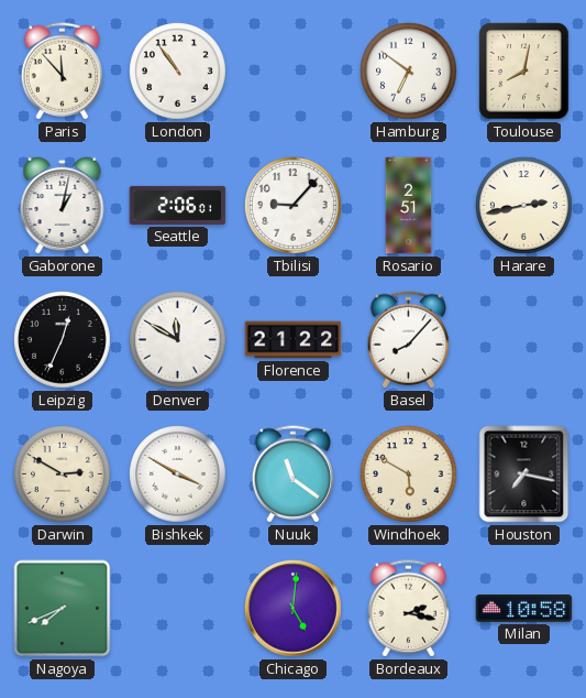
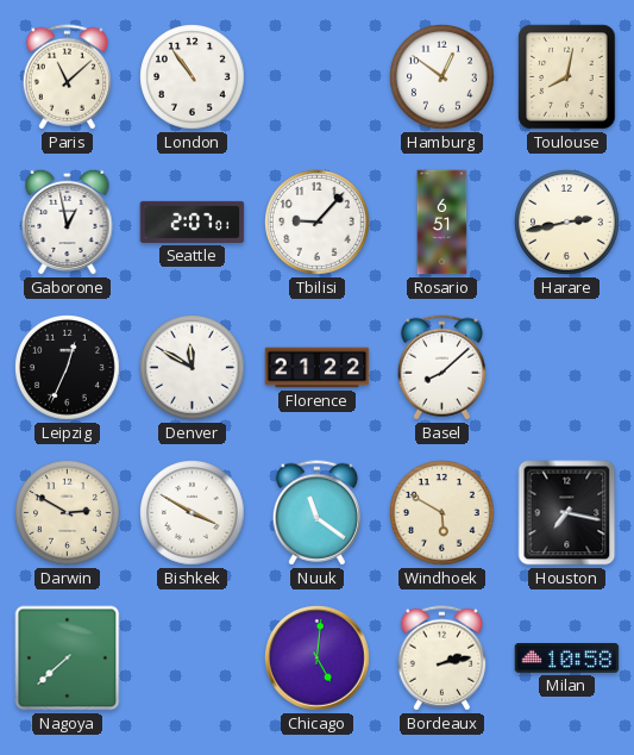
Paris: 11:53 -> 11:08
Hamburg: 6:51 -> 12:51
Gaborone: 1:02 -> 12:58
Seattle: 2:06 -> 2:07
Rosario: 2:51 -> 6:51
Basel: 8:07 -> 8:08
Nagoya: 7:41 -> 7:38
Bordeaux: 2:17 -> 2:13
